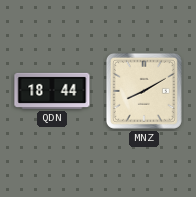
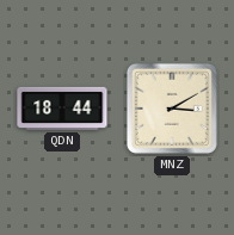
MNZ: 8:10 -> 3:10
